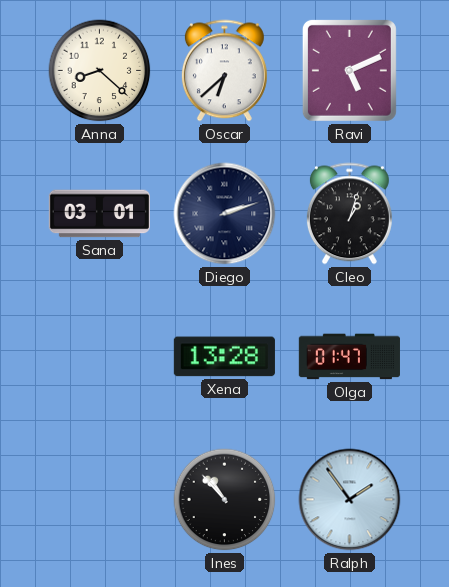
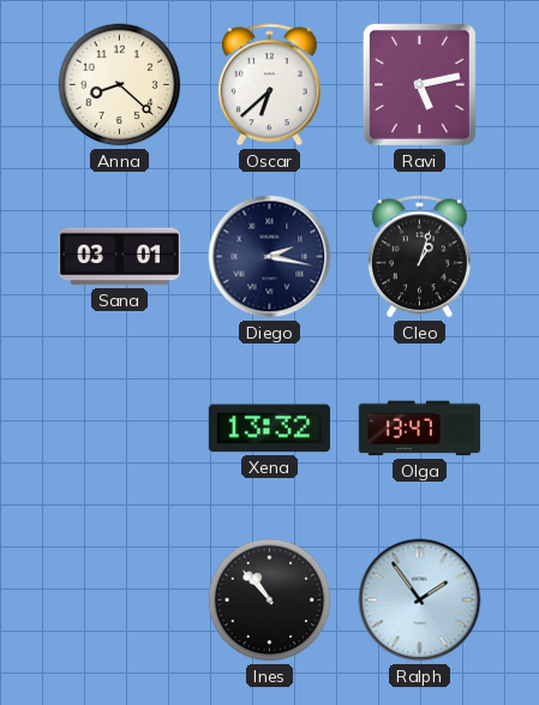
Ravi: 5:11 -> 5:13
Diego: 2:12 -> 2:17
Xena: 13:28 -> 13:32
Olga: 01:47 -> 13:47
